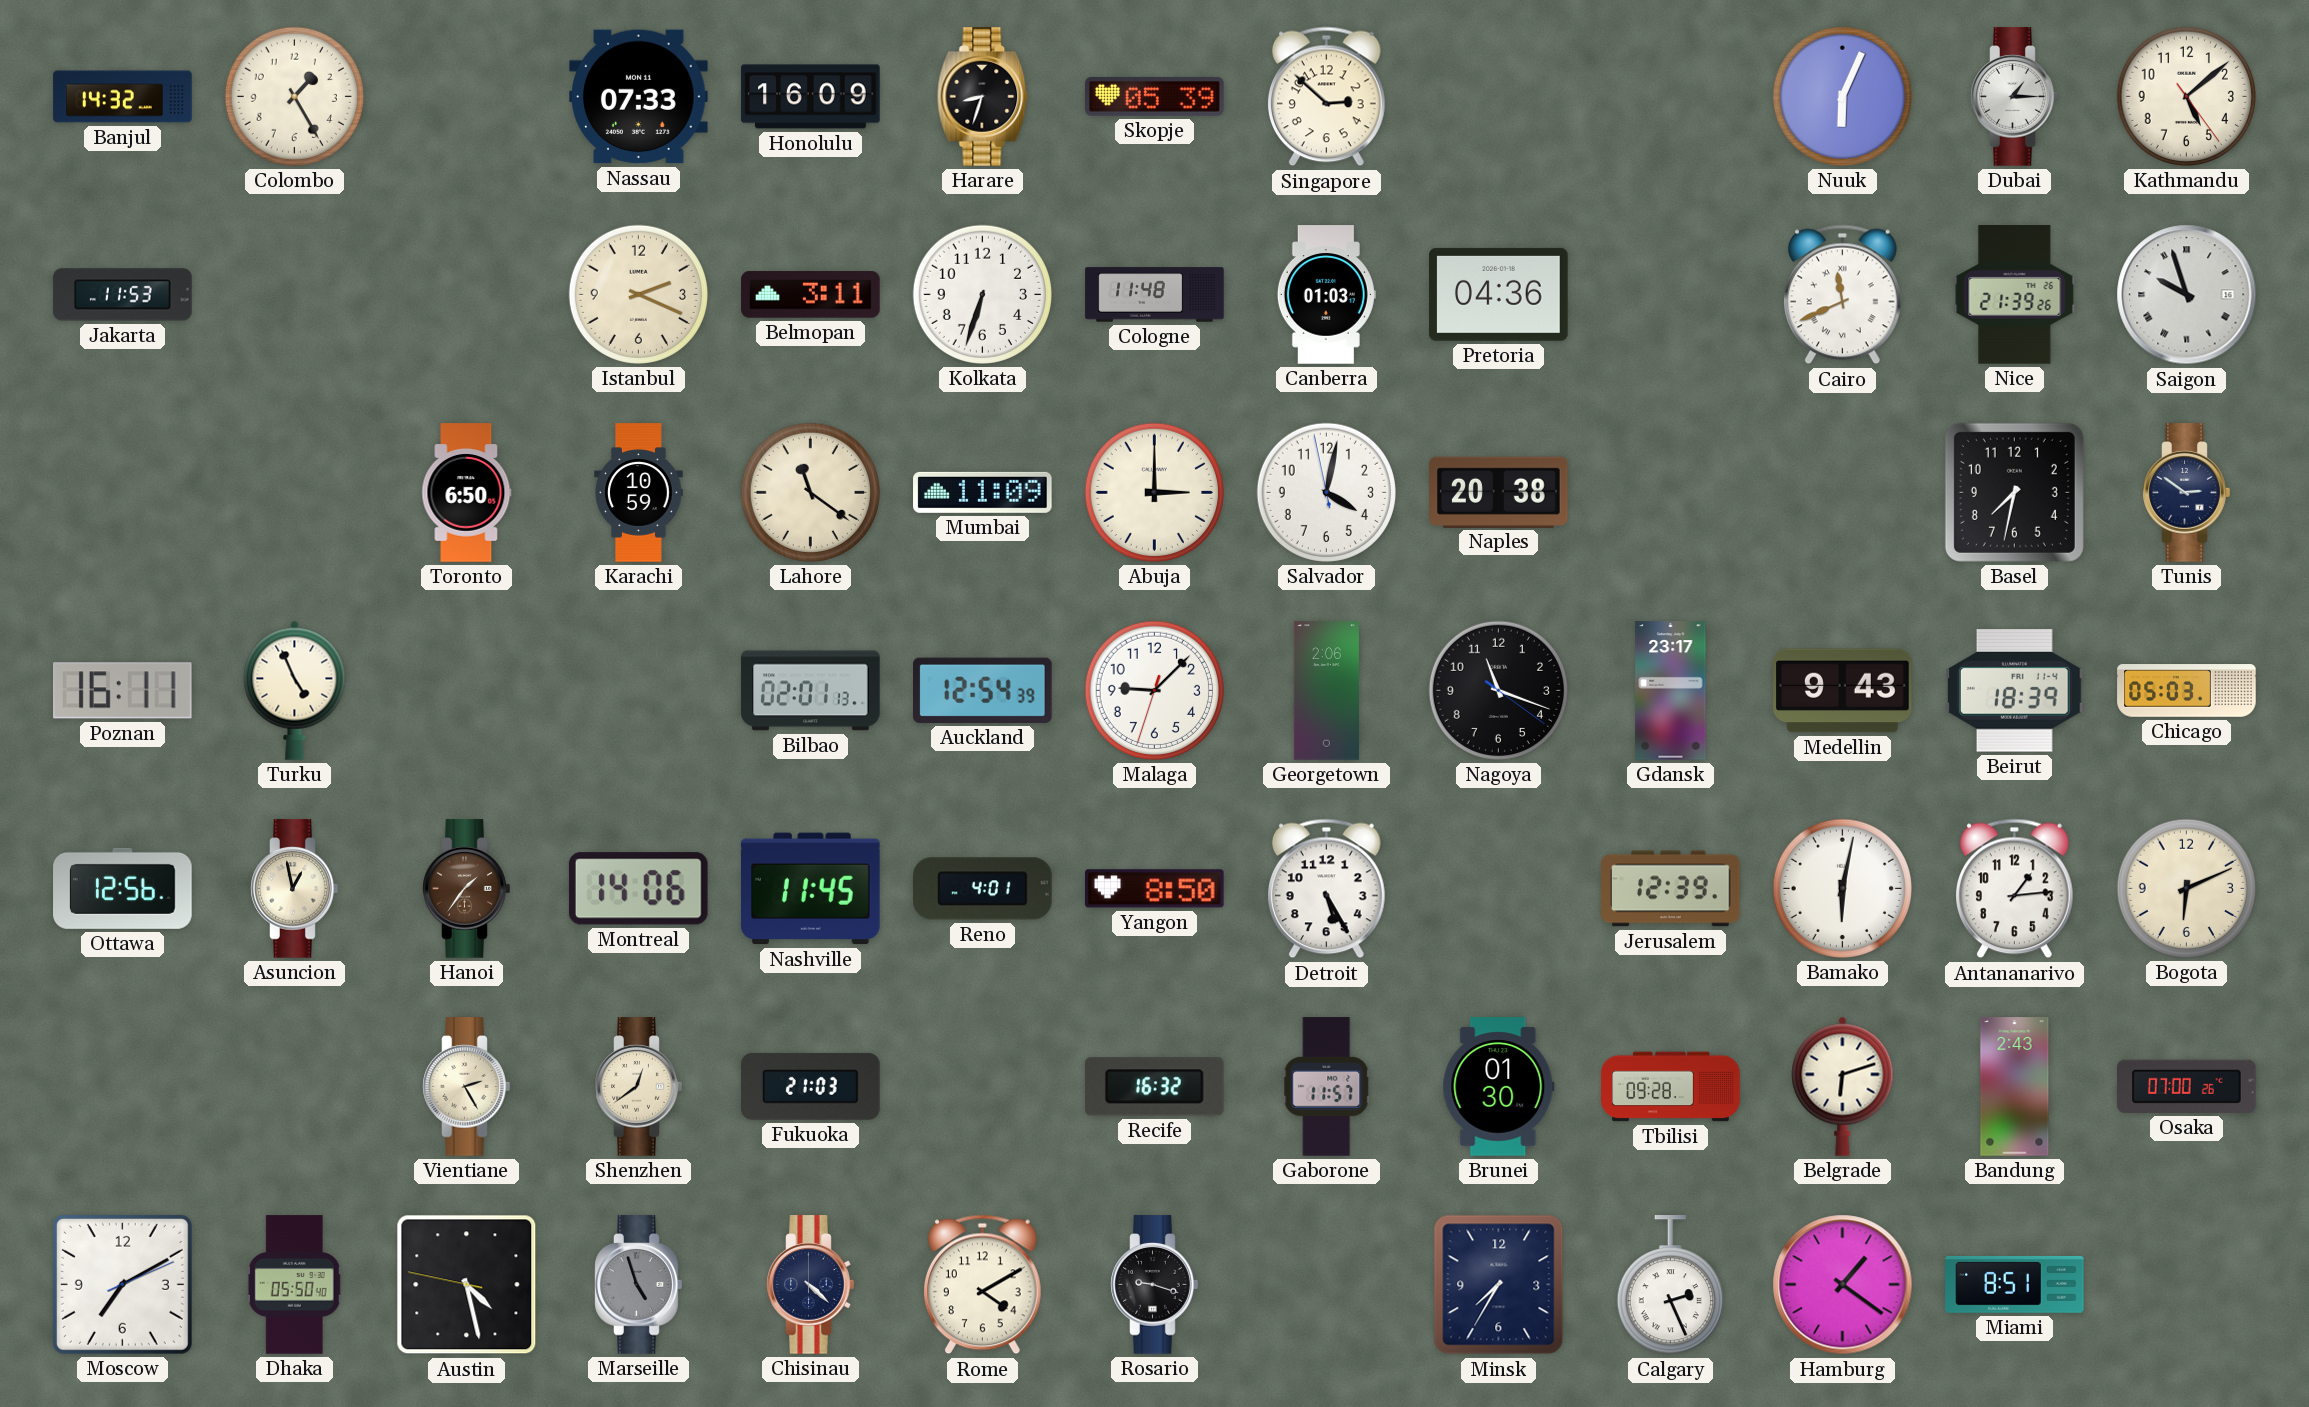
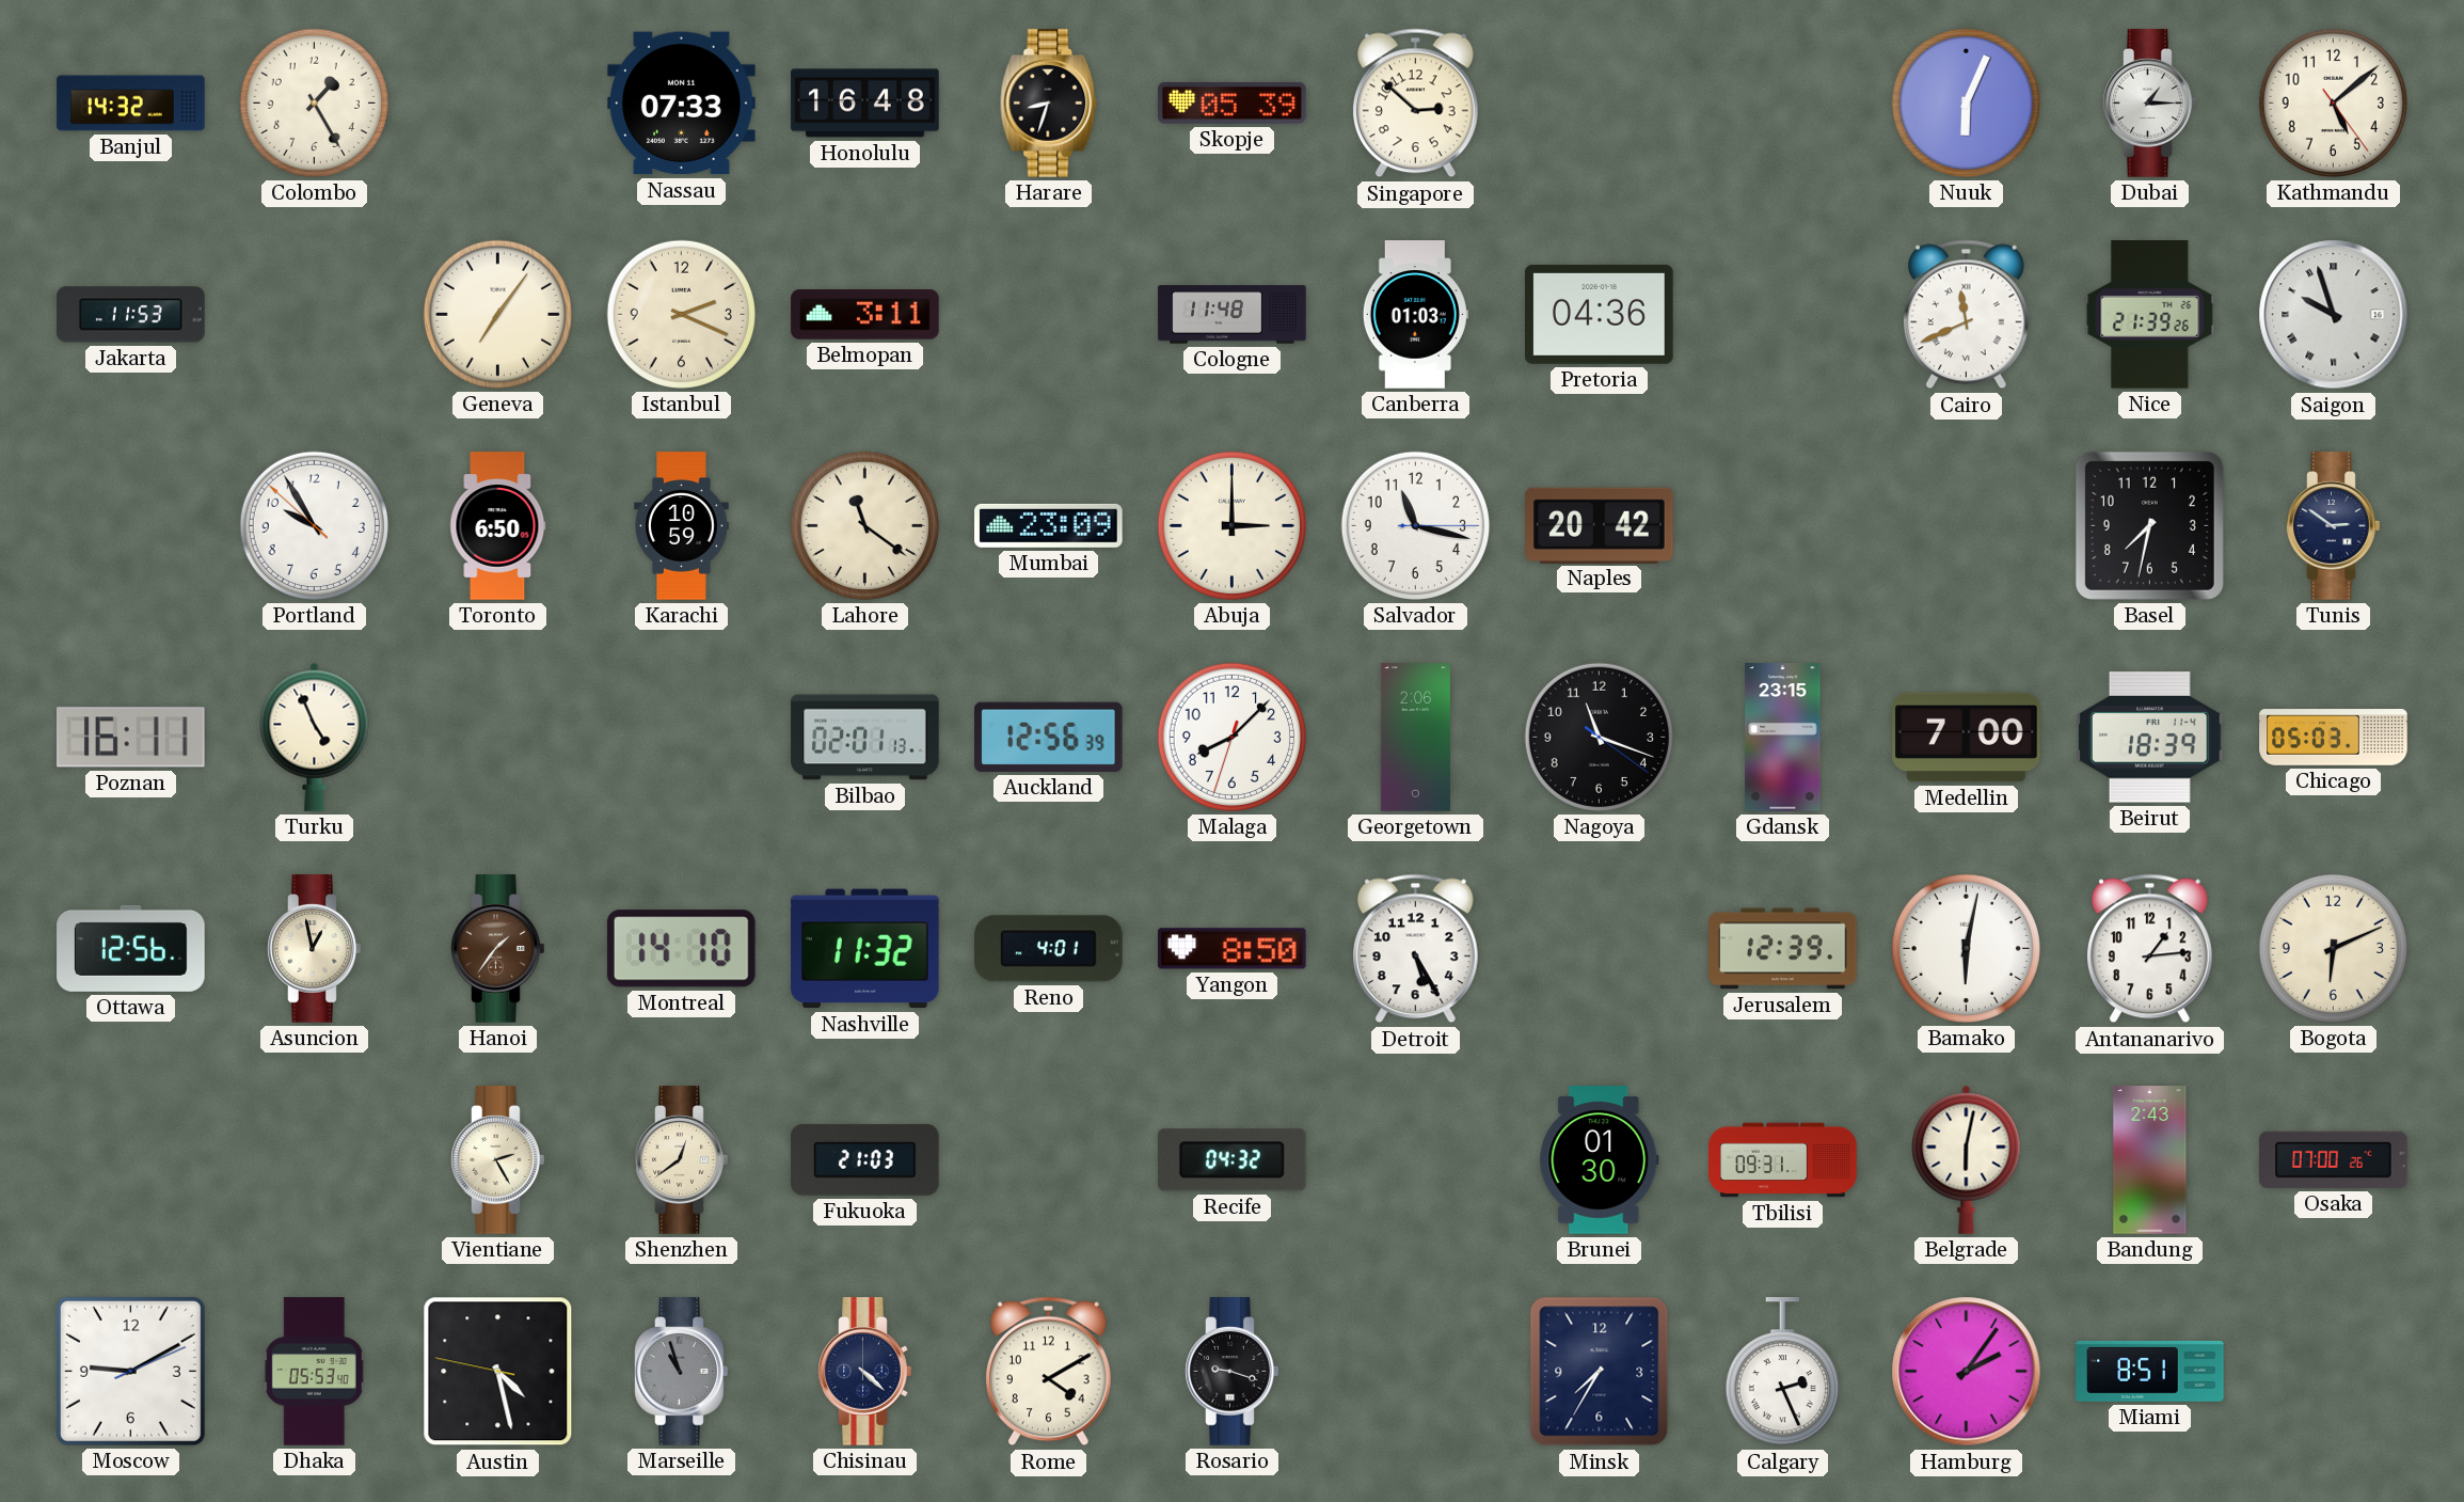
Honolulu: 16:09 -> 16:48
Geneva: none -> 7:06
Kolkata: 6:33 -> none
Portland: none -> 9:54
Mumbai: 11:09 -> 23:09
Salvador: 4:01 -> 11:17
Naples: 20:38 -> 20:42
Auckland: 12:54 -> 12:56
Malaga: 9:07 -> 8:07
Gdansk: 23:17 -> 23:15
Medellin: 9:43 -> 7:00
Montreal: 14:06 -> 14:10
Nashville: 11:45 -> 11:32
Recife: 16:32 -> 04:32
Gaborone: 11:57 -> none
Tbilisi: 09:28 -> 09:31
Belgrade: 6:12 -> 6:02
Moscow: 7:10 -> 9:10
Dhaka: 05:50 -> 05:53
Marseille: 4:57 -> 10:57
Hamburg: 1:21 -> 2:06
